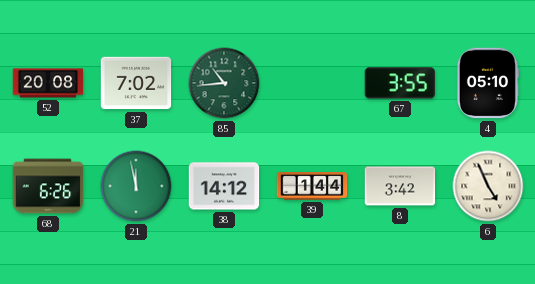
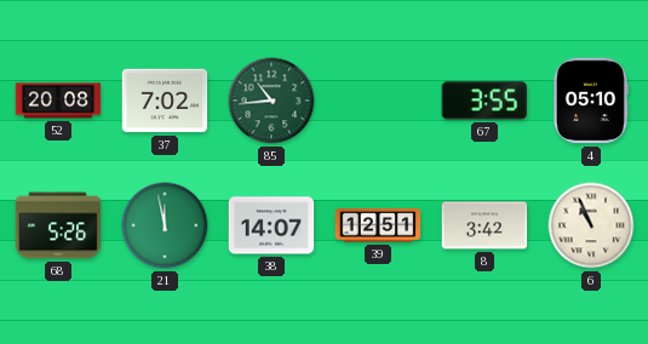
68: 6:26 -> 5:26
38: 14:12 -> 14:07
39: 1:44 -> 12:51
6: 4:56 -> 10:56
